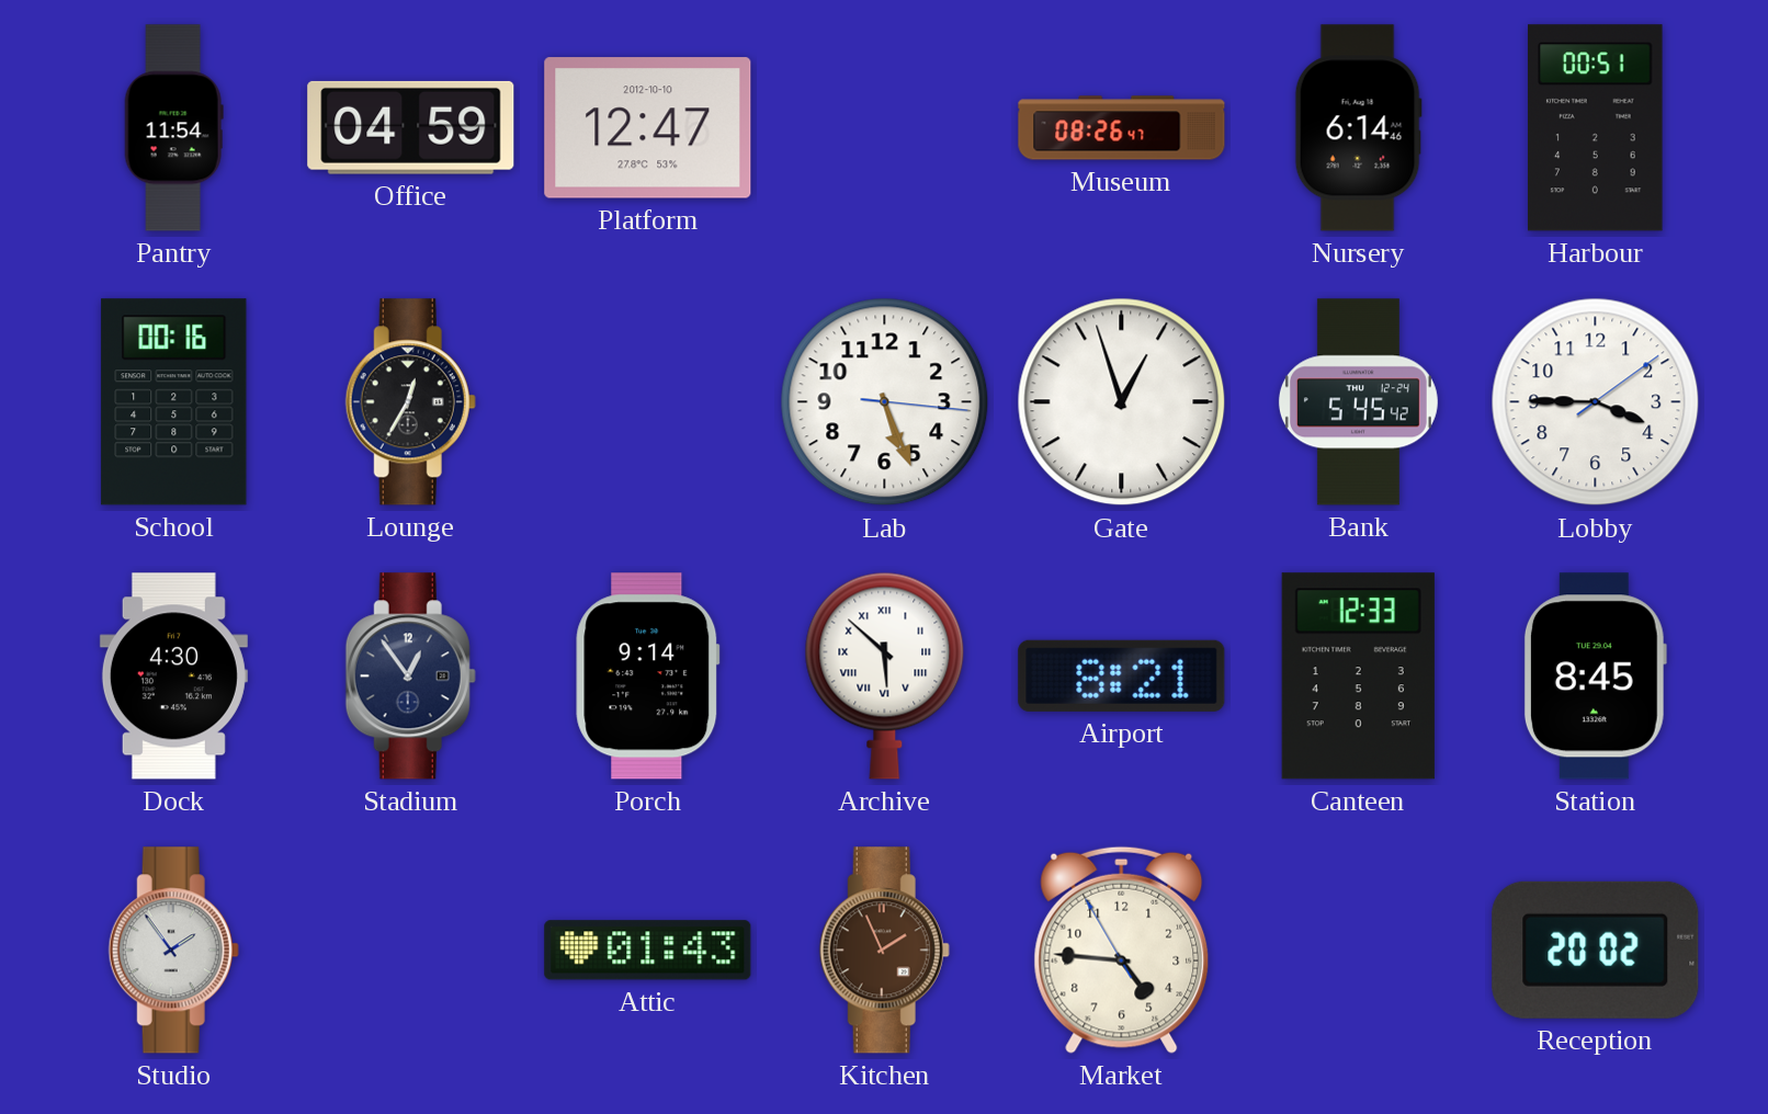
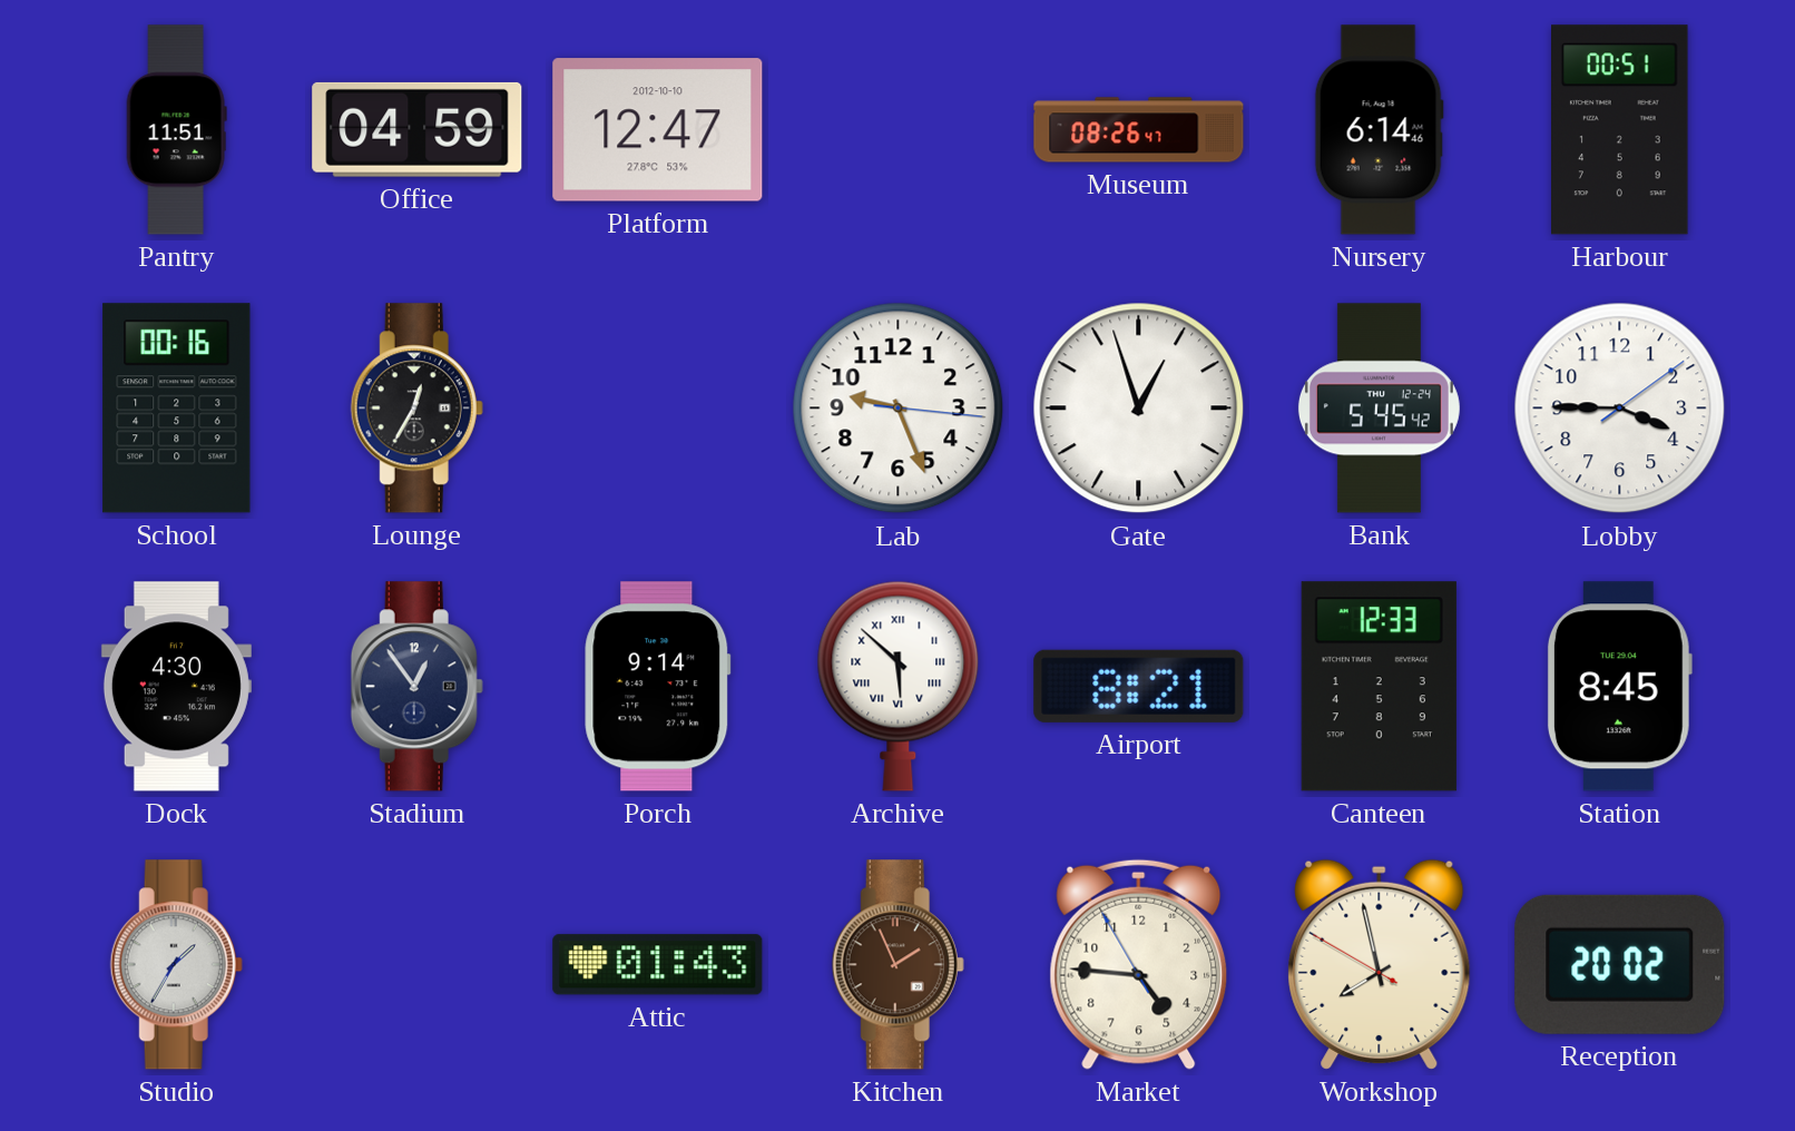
Pantry: 11:54 -> 11:51
Lab: 5:26 -> 9:26
Studio: 1:54 -> 1:35
Workshop: none -> 7:57
